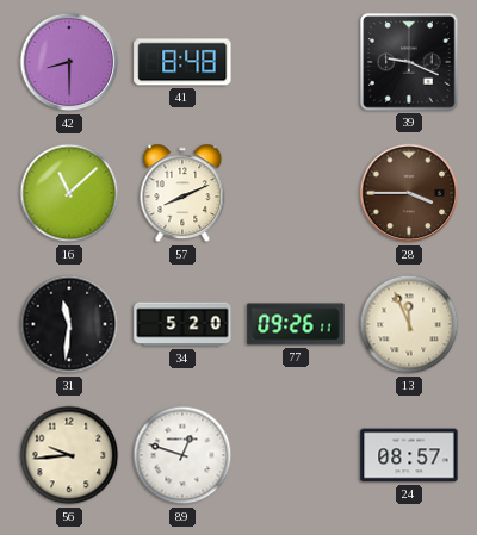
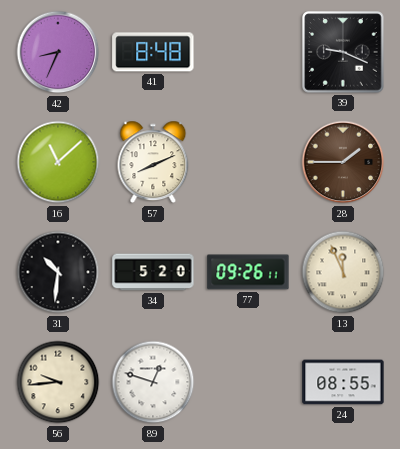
42: 8:30 -> 8:34
28: 3:45 -> 1:45
31: 11:31 -> 10:31
24: 08:57 -> 08:55
